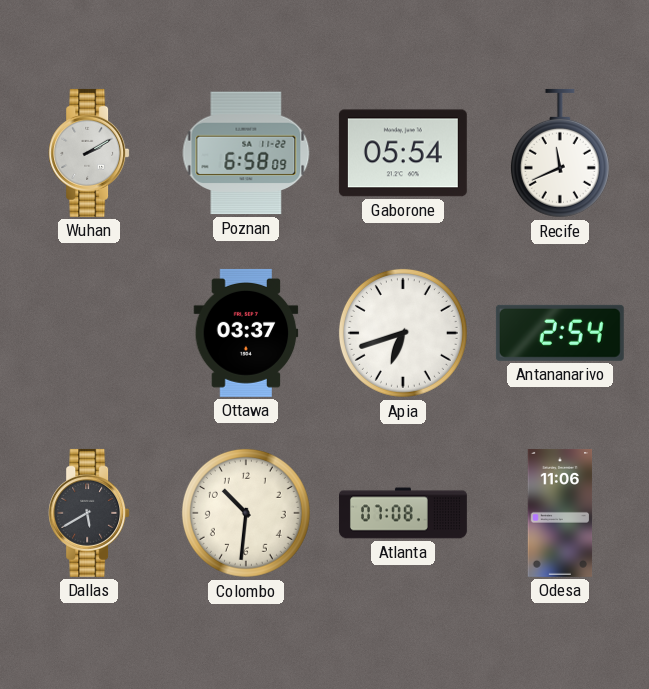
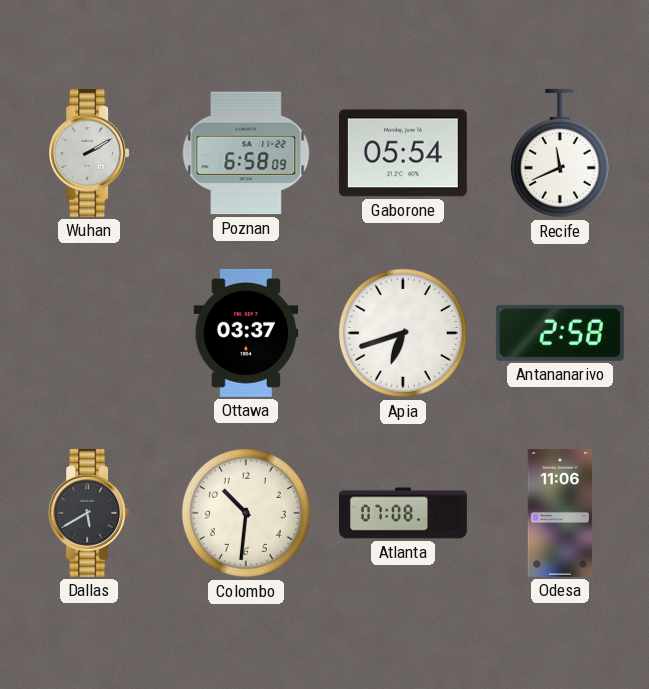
Antananarivo: 2:54 -> 2:58
